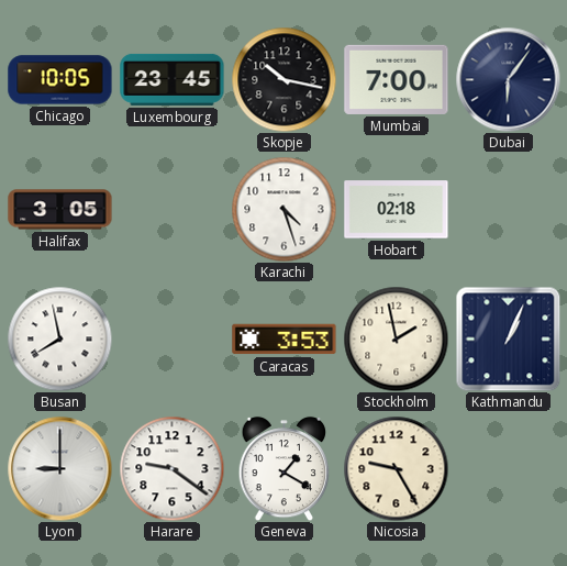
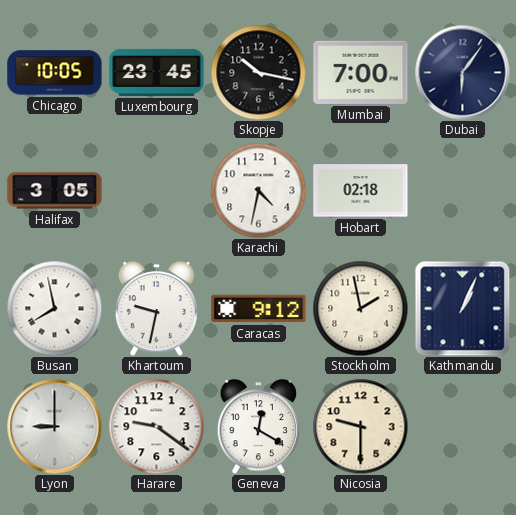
Karachi: 4:27 -> 4:32
Khartoum: none -> 9:32
Caracas: 3:53 -> 9:12
Geneva: 1:20 -> 12:20
Nicosia: 9:25 -> 9:30
